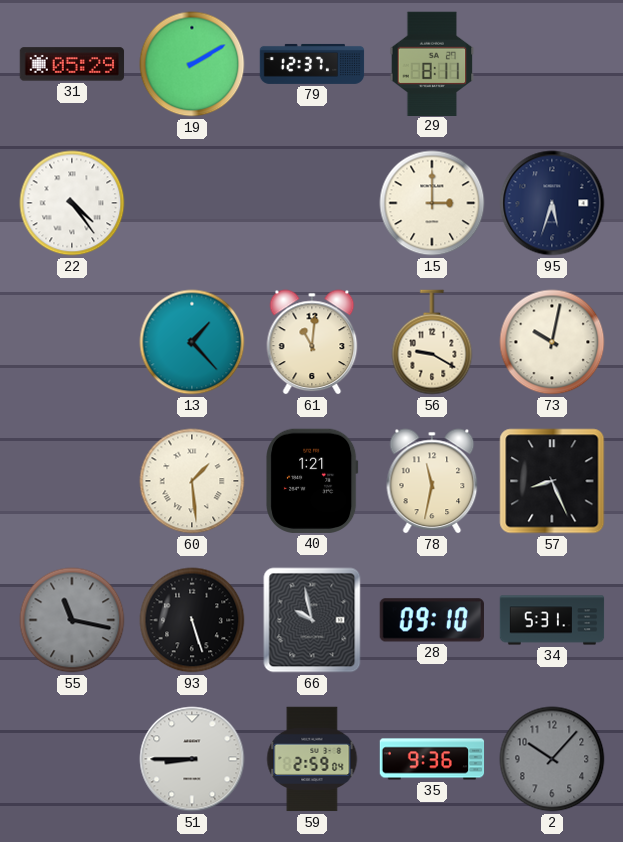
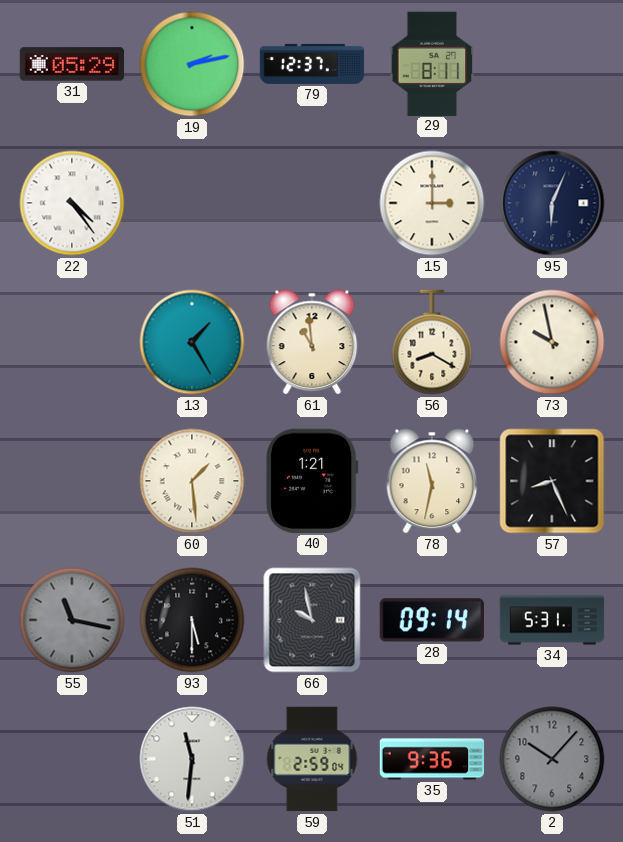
19: 2:10 -> 2:13
95: 5:33 -> 6:04
13: 1:23 -> 1:25
61: 11:01 -> 10:59
56: 9:20 -> 8:20
73: 10:02 -> 9:58
93: 5:27 -> 5:30
28: 09:10 -> 09:14
51: 8:45 -> 11:31
